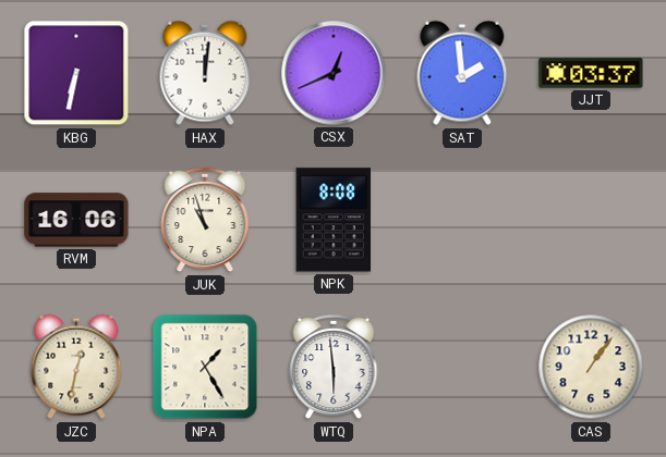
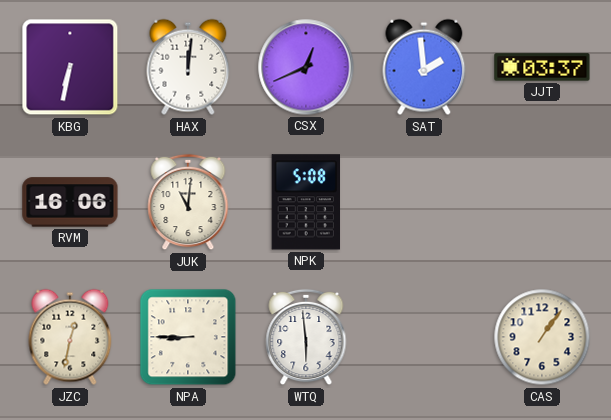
JUK: 10:57 -> 11:01
NPK: 8:08 -> 5:08
NPA: 1:25 -> 8:45
